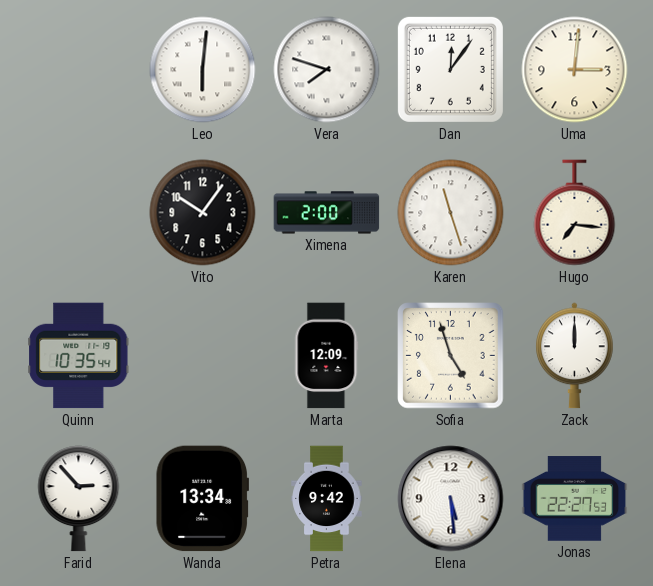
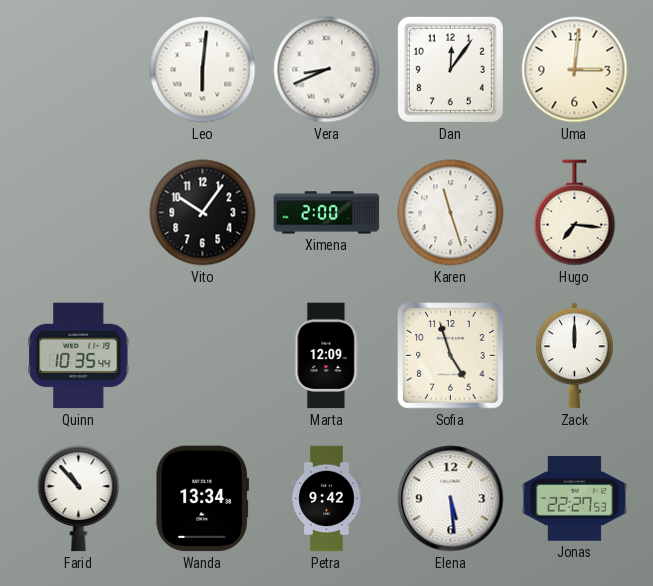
Vera: 7:48 -> 8:41
Farid: 2:53 -> 10:53
